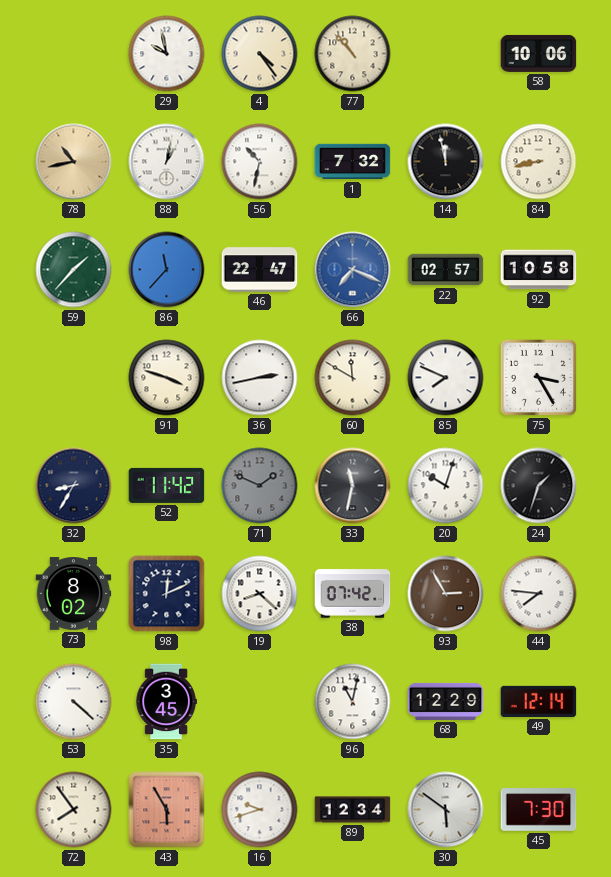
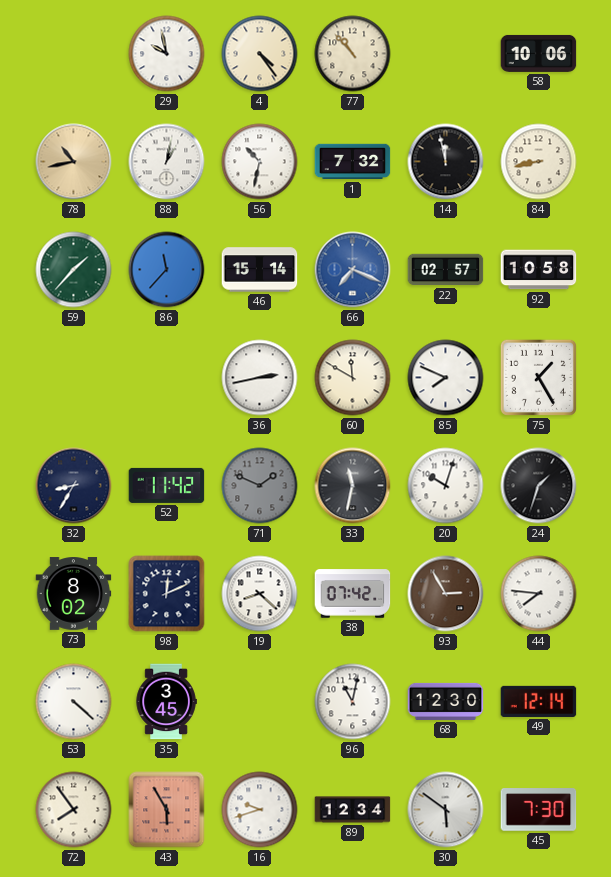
46: 22:47 -> 15:14
91: 3:48 -> none
75: 3:25 -> 1:25
68: 12:29 -> 12:30
